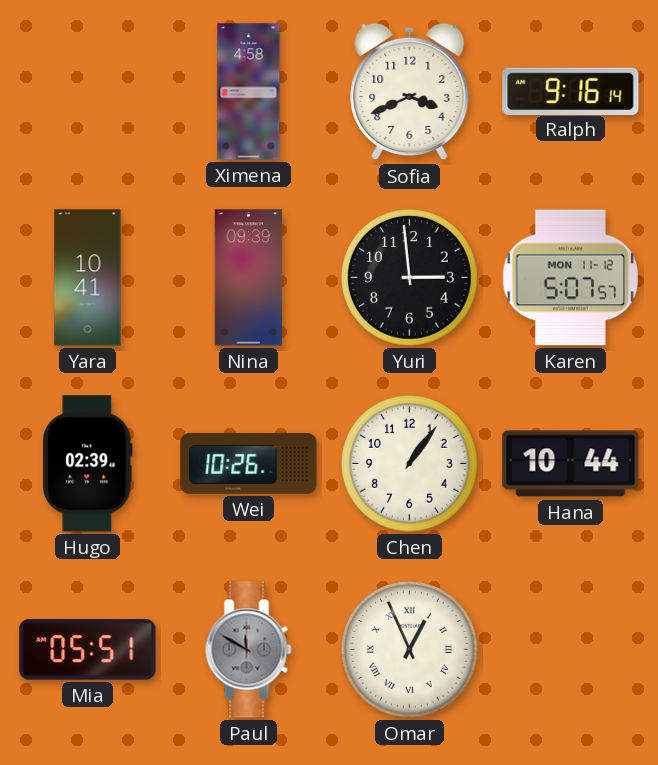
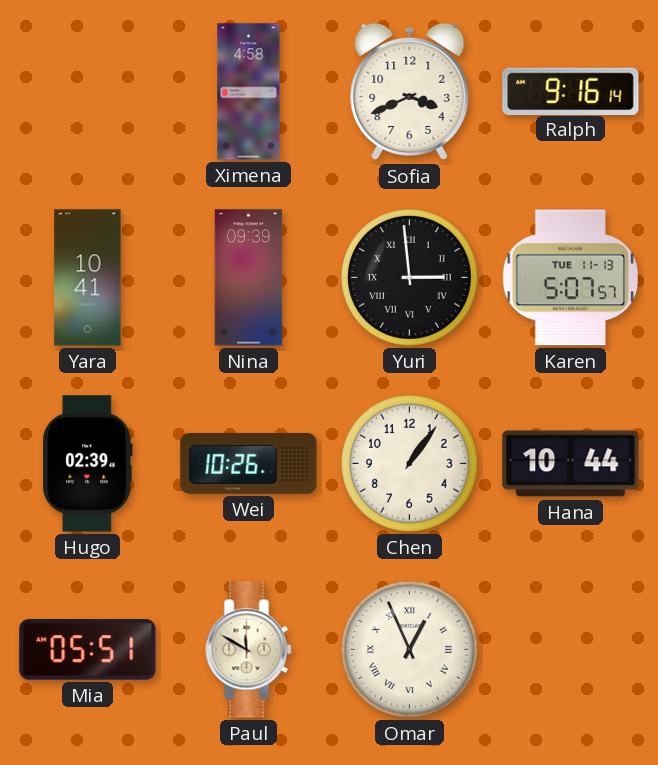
Yuri numerals: Arabic -> Roman
Karen date: MON 11-12 -> TUE 11-13
Paul dial: grey -> cream
